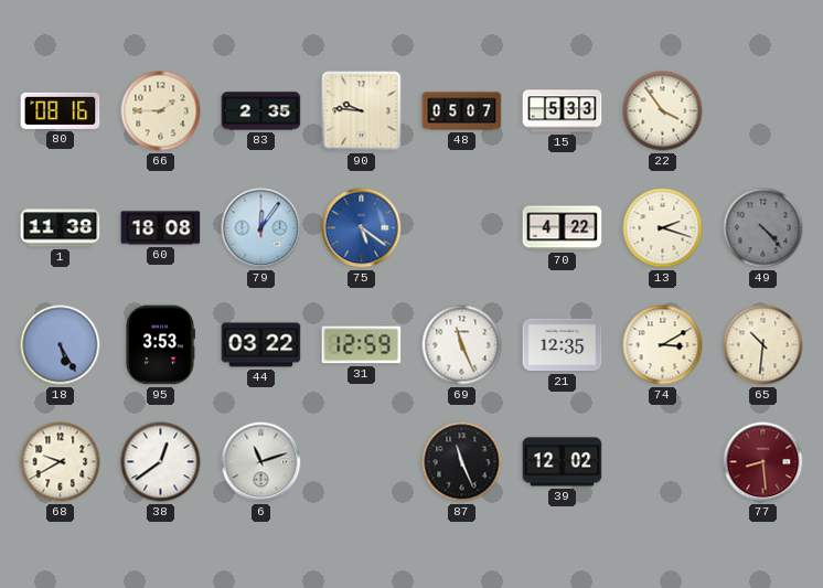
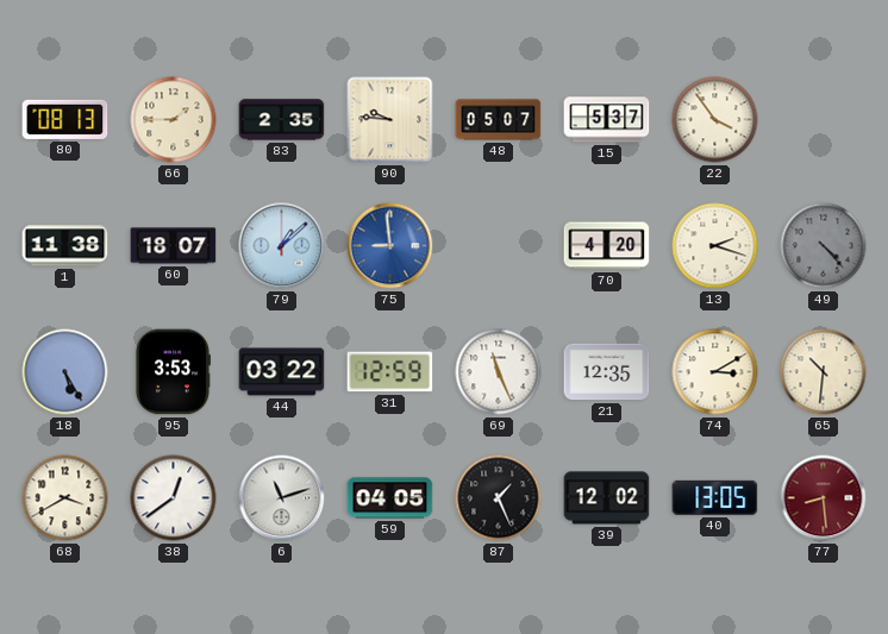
80: 08:16 -> 08:13
15: 5:33 -> 5:37
60: 18:08 -> 18:07
79: 12:06 -> 1:08
75: 5:21 -> 8:59
70: 4:22 -> 4:20
68: 9:40 -> 3:40
59: none -> 04:05
87: 11:26 -> 1:26
40: none -> 13:05
